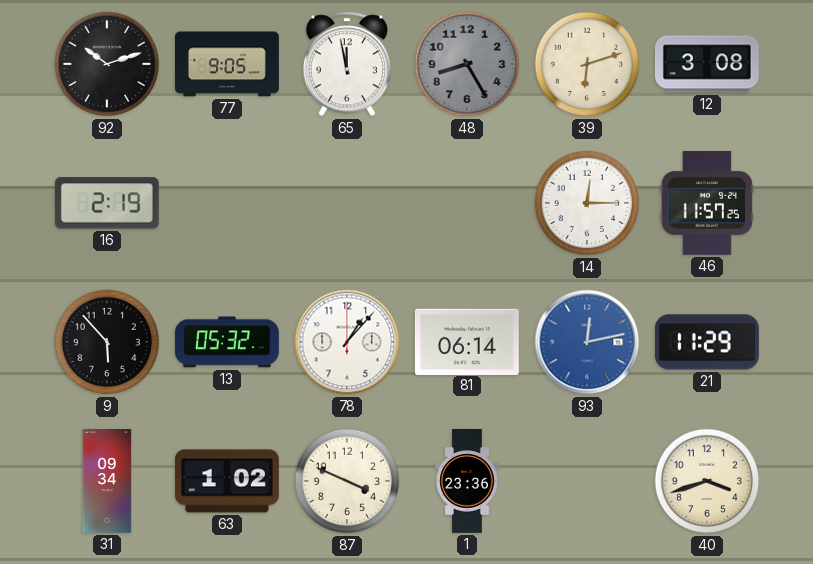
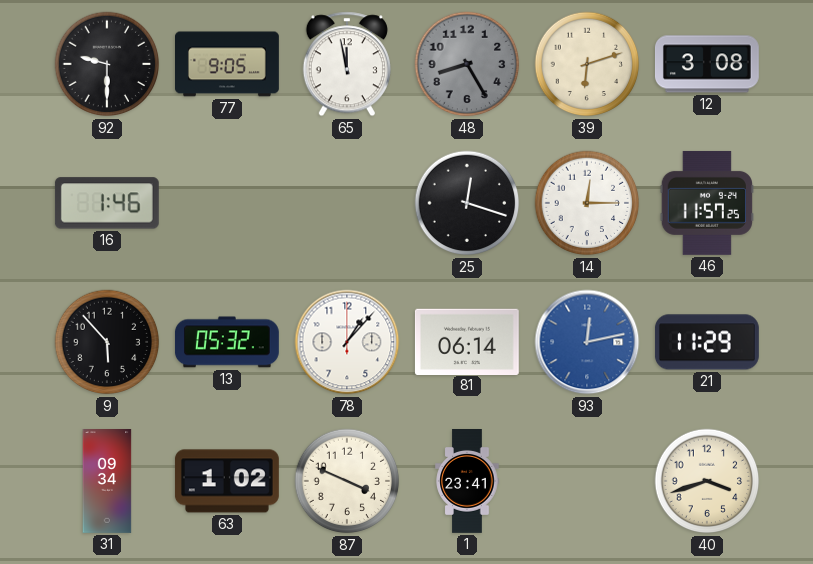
92: 10:12 -> 9:30
16: 2:19 -> 1:46
25: none -> 12:18
1: 23:36 -> 23:41
